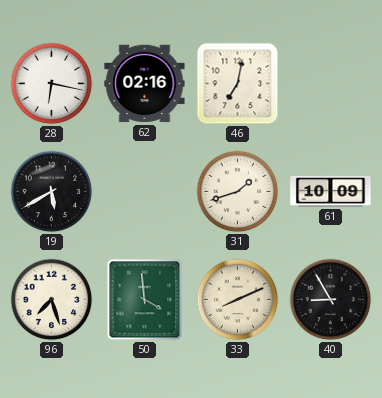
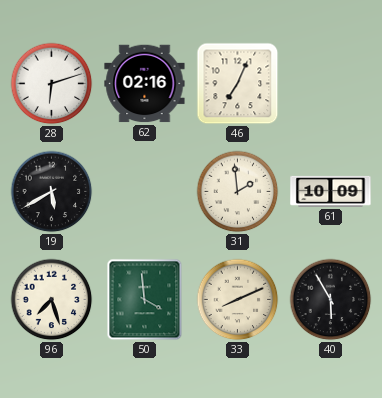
28: 6:17 -> 6:12
46: 7:02 -> 7:04
31: 1:42 -> 1:59
40: 8:55 -> 5:55
